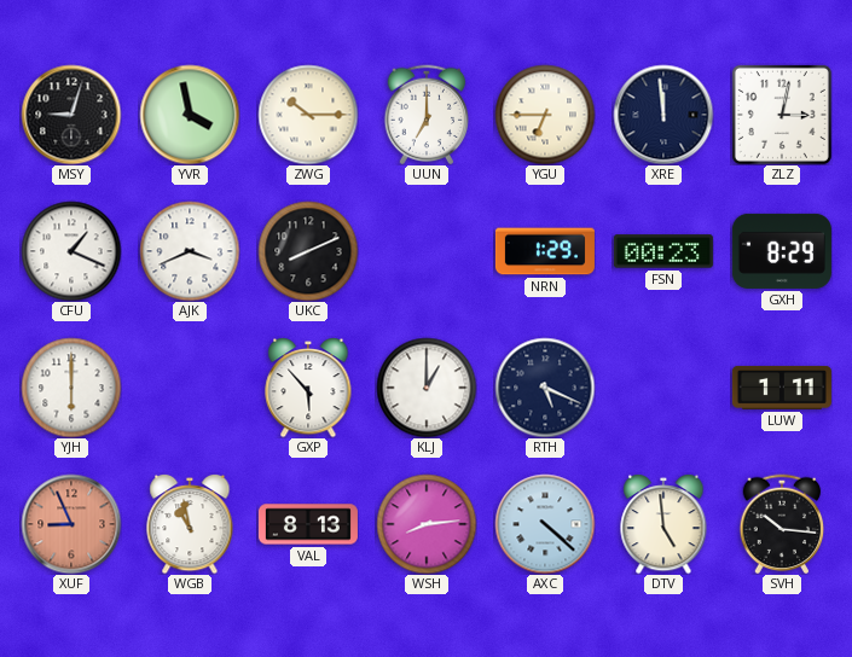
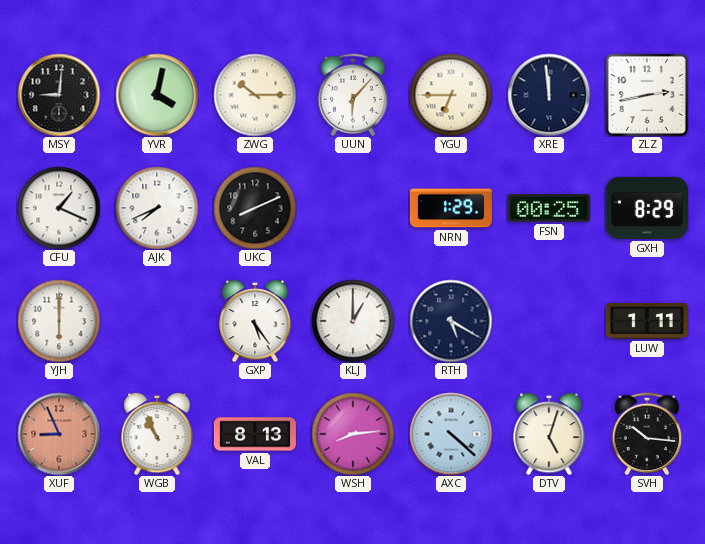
MSY: 9:03 -> 9:01
YVR: 3:58 -> 4:02
UUN: 7:00 -> 6:07
ZLZ: 3:02 -> 2:43
AJK: 3:41 -> 7:41
FSN: 00:23 -> 00:25
GXP: 5:53 -> 5:24
RTH: 5:19 -> 5:20
WGB: 10:58 -> 10:56
DTV: 4:59 -> 5:03
